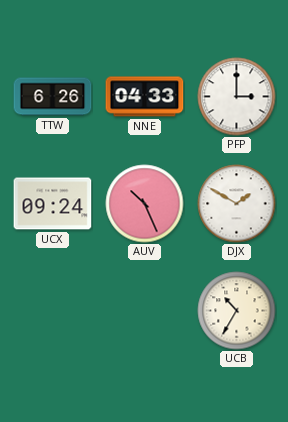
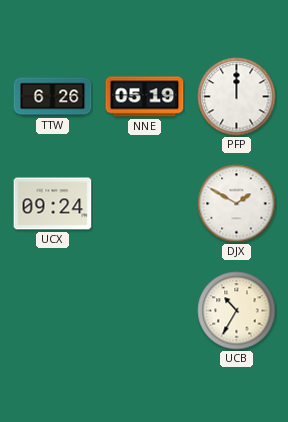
NNE: 04:33 -> 05:19
PFP: 3:00 -> 12:00
AUV: 10:26 -> none
